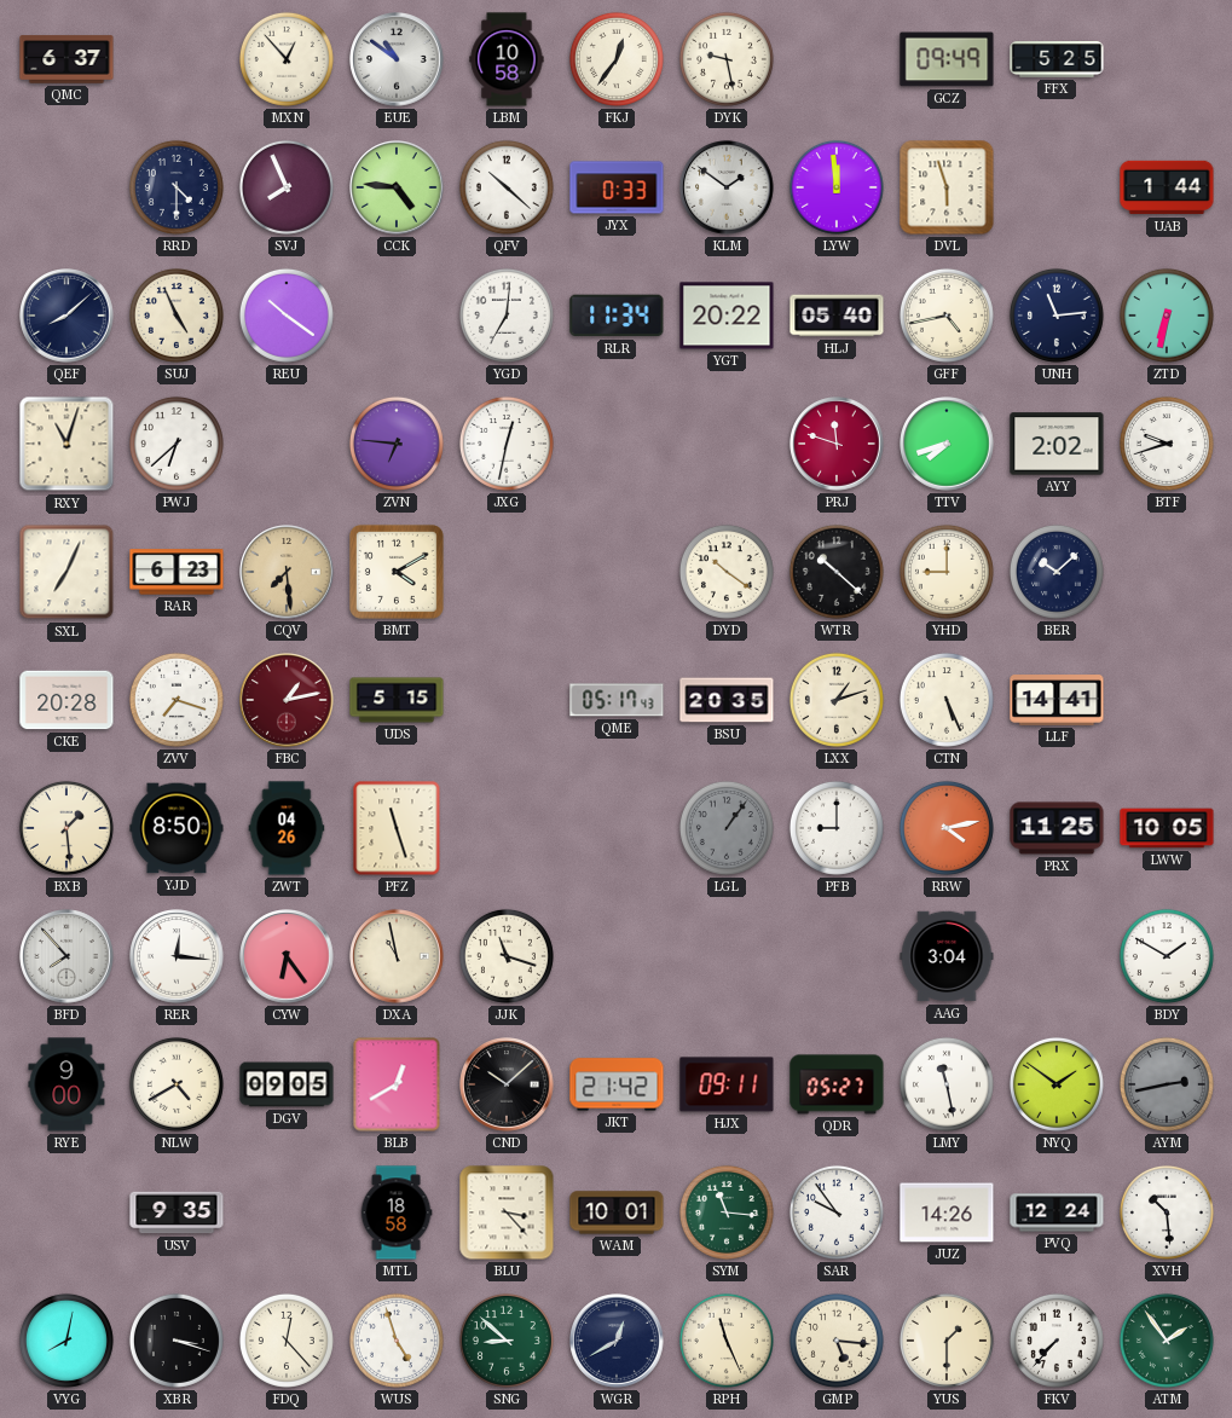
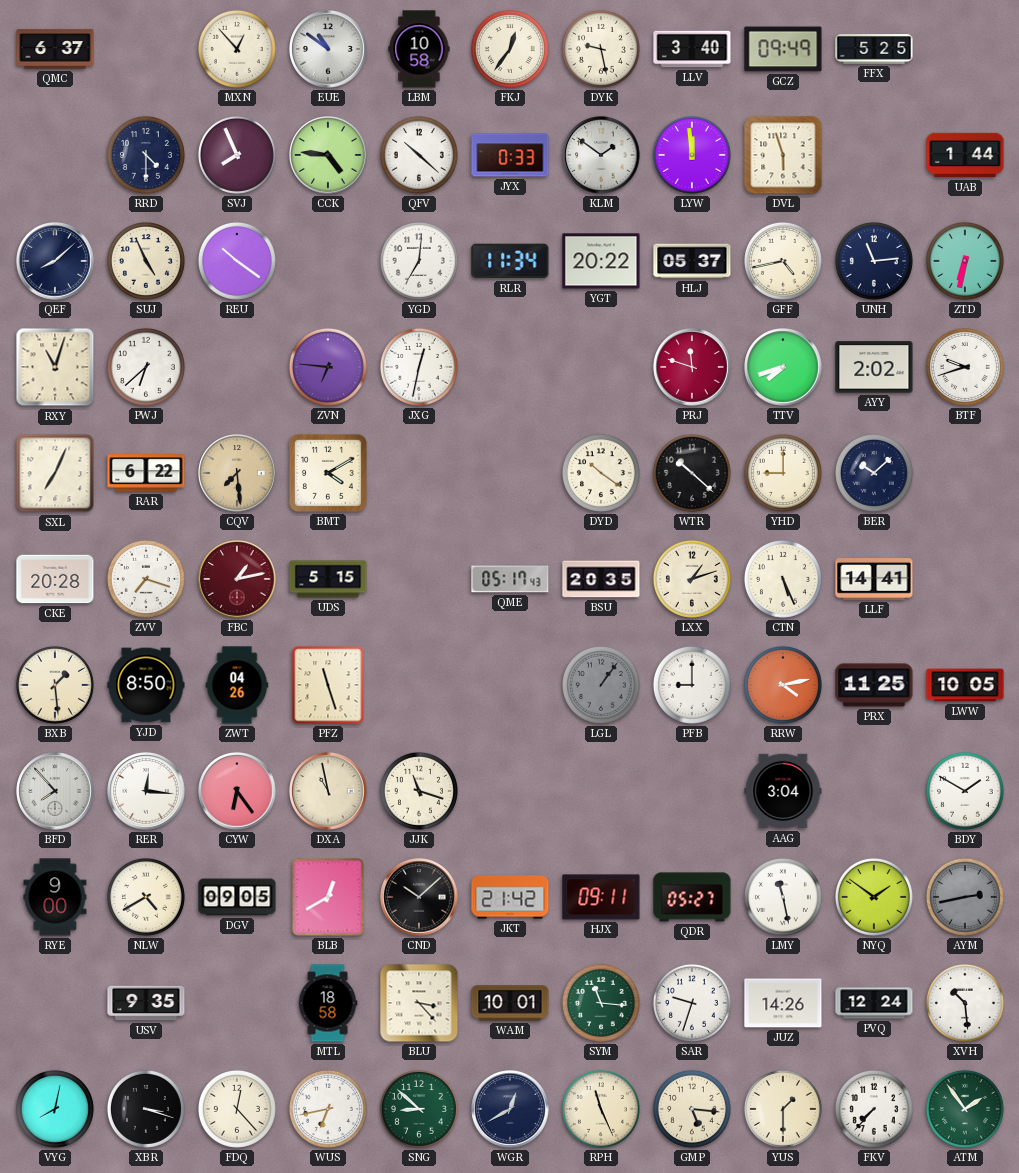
LLV: none -> 3:40
HLJ: 05:40 -> 05:37
RAR: 6:23 -> 6:22
SAR: 9:54 -> 9:33
WUS: 4:57 -> 6:43
